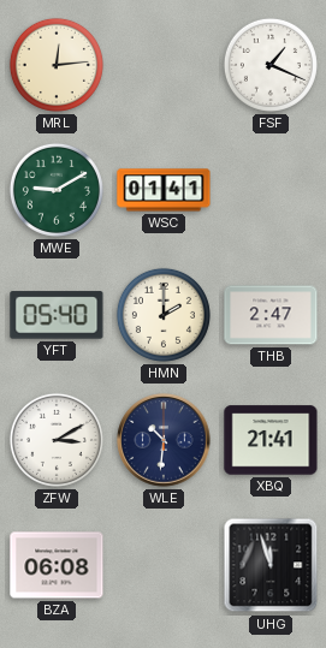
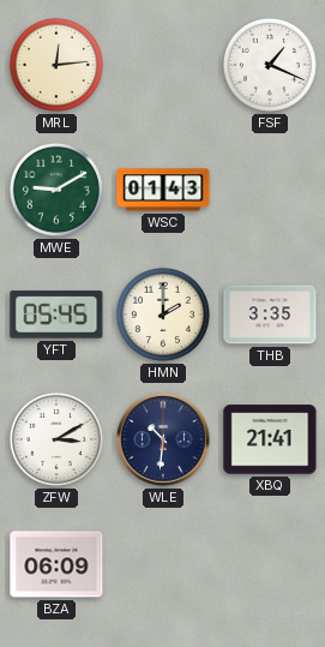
WSC: 01:41 -> 01:43
YFT: 05:40 -> 05:45
THB: 2:47 -> 3:35
BZA: 06:08 -> 06:09
UHG: 11:57 -> none
